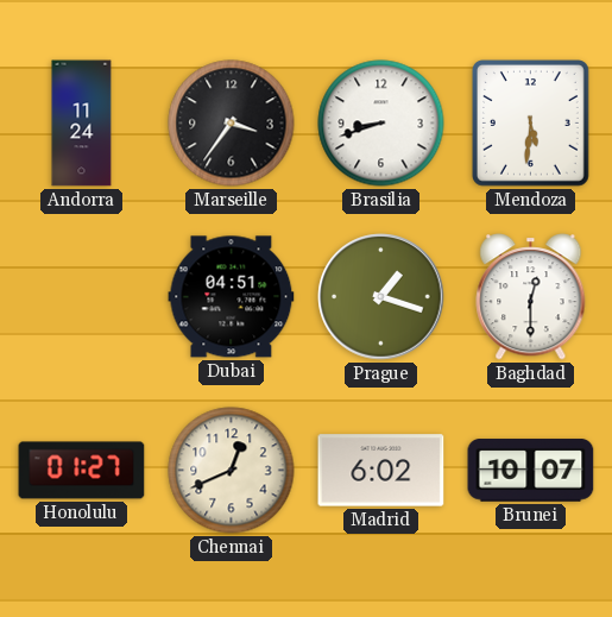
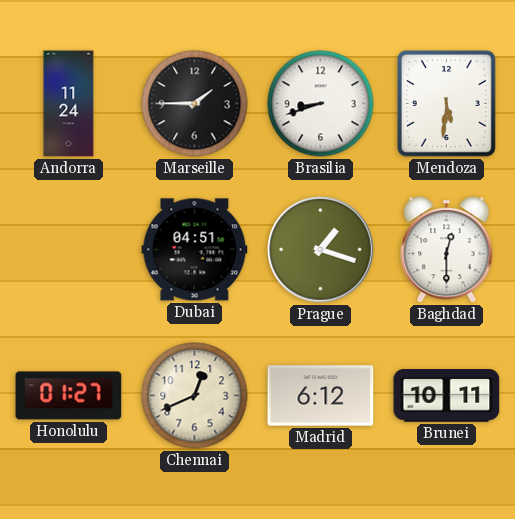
Marseille: 3:36 -> 1:45
Madrid: 6:02 -> 6:12
Brunei: 10:07 -> 10:11
